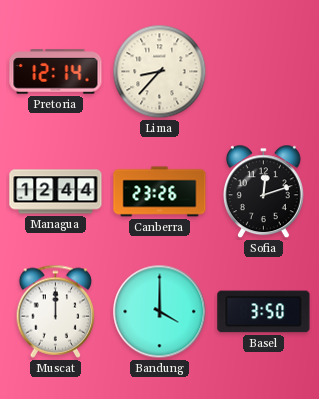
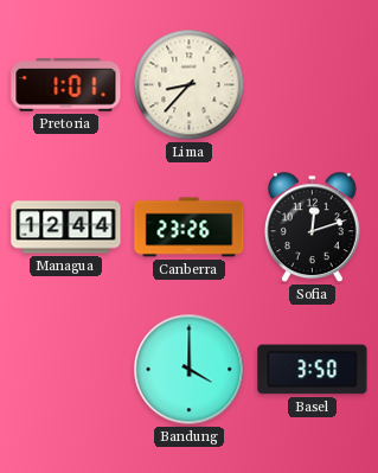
Pretoria: 12:14 -> 1:01
Muscat: 12:00 -> none
